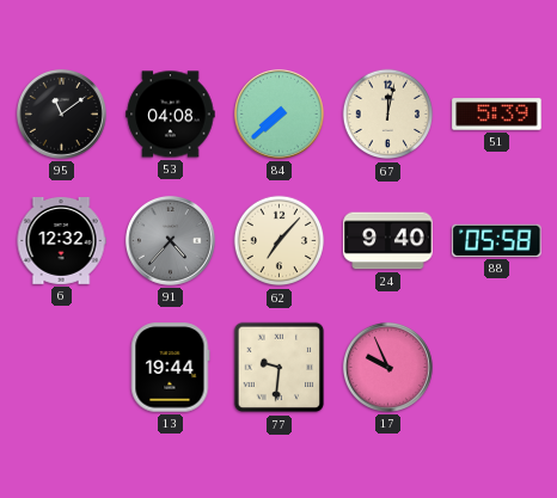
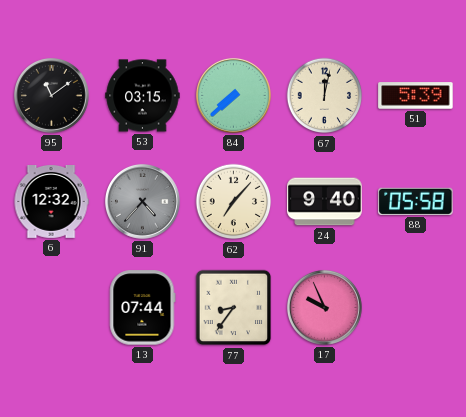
53: 04:08 -> 03:15
13: 19:44 -> 07:44
77: 9:31 -> 8:36
